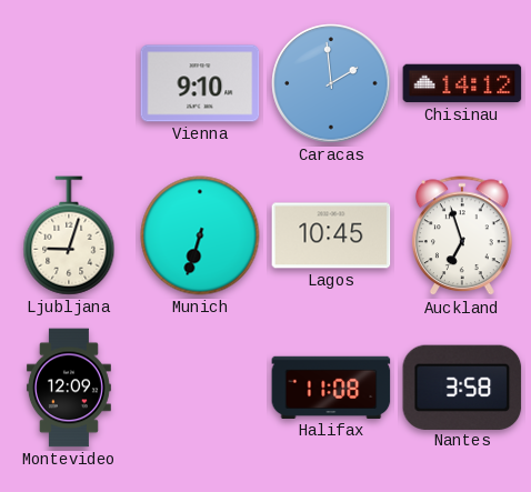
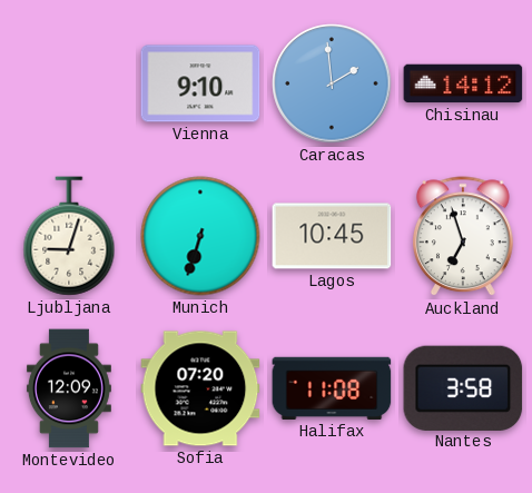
Sofia: none -> 07:20
